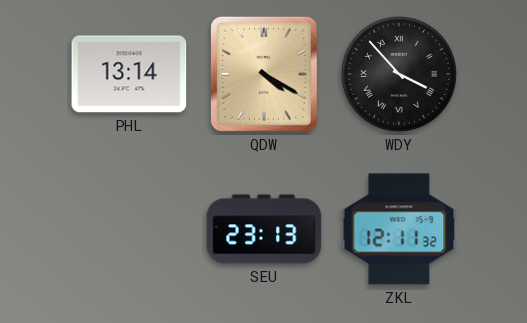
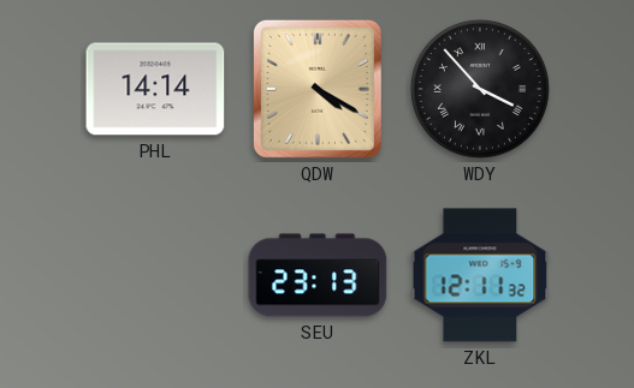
PHL: 13:14 -> 14:14
